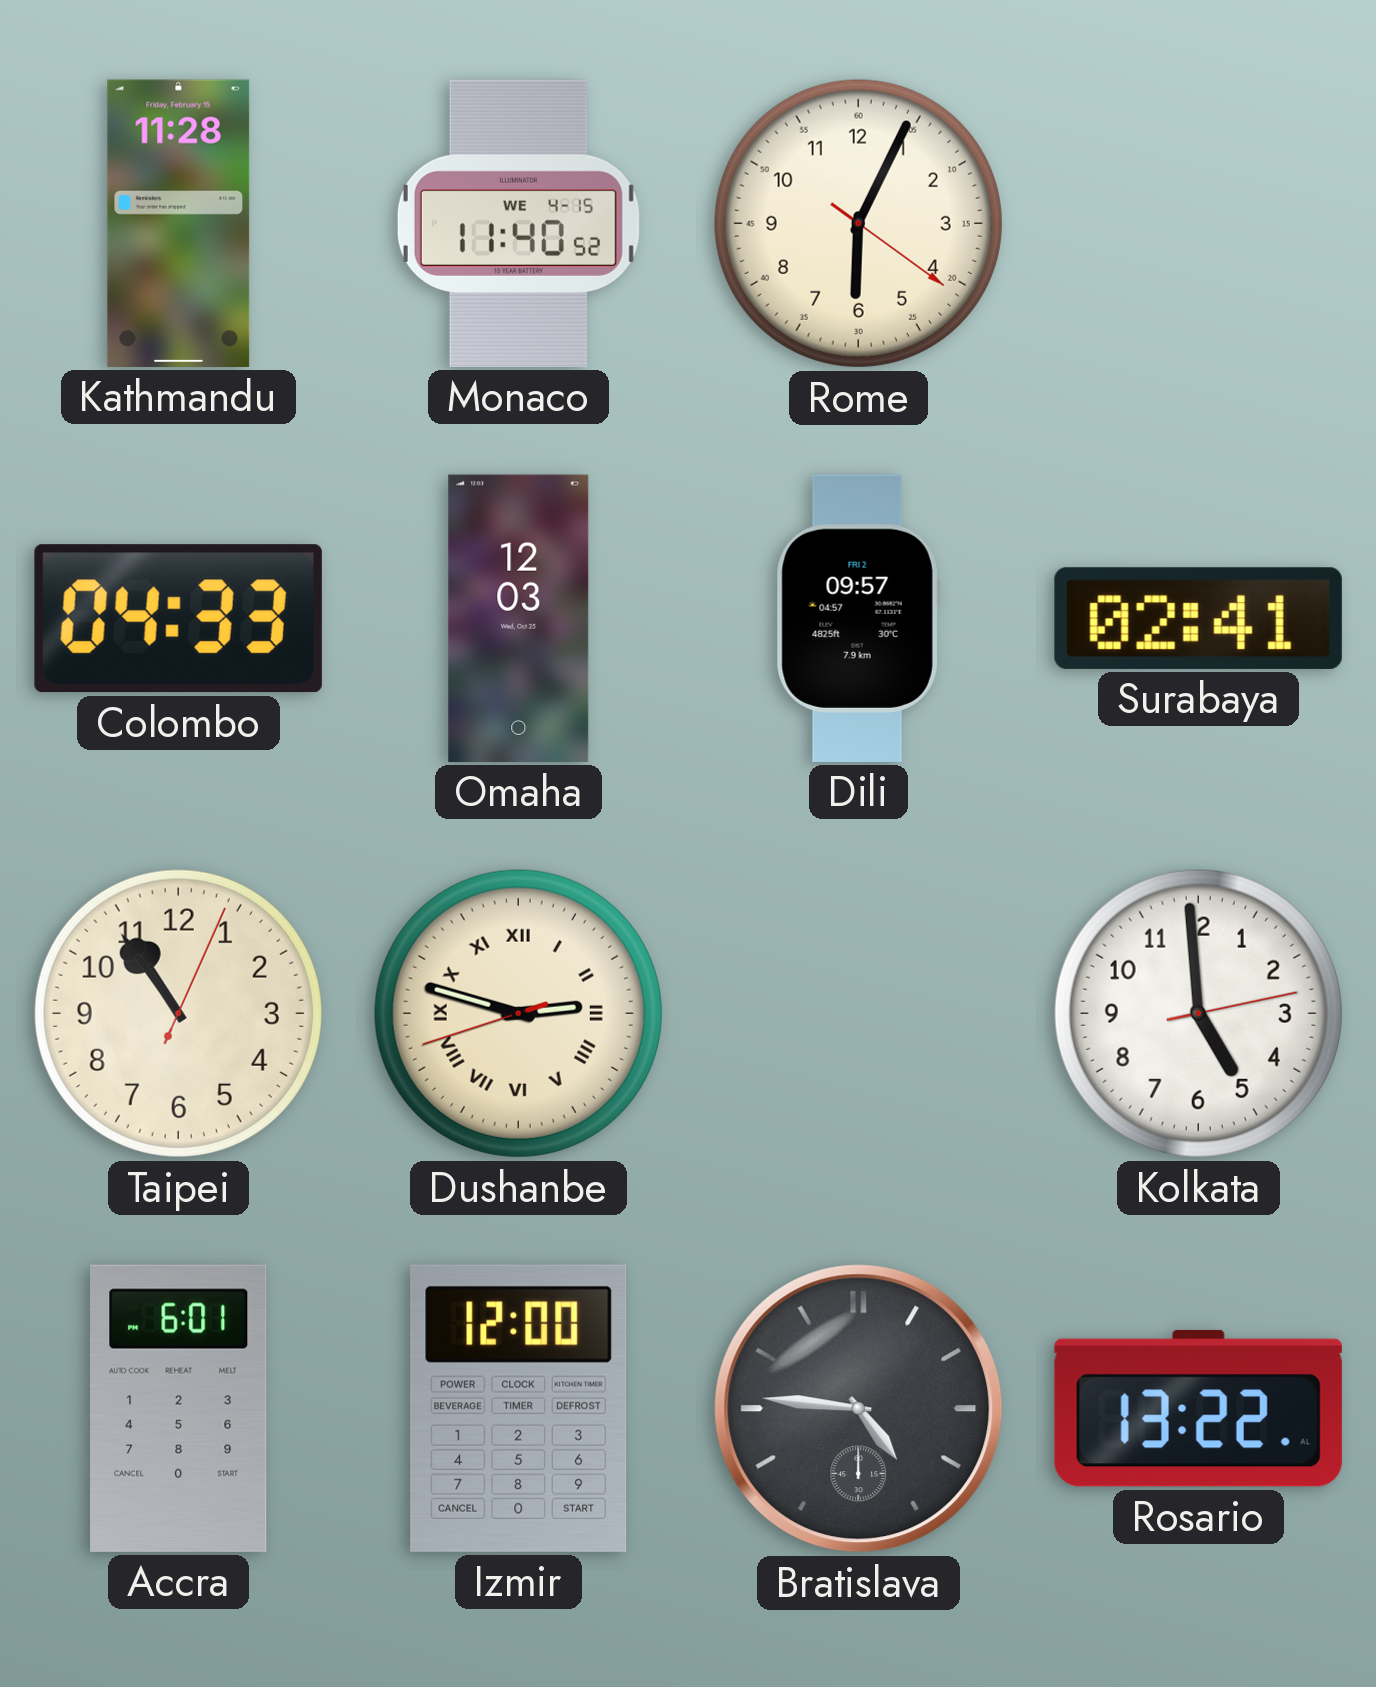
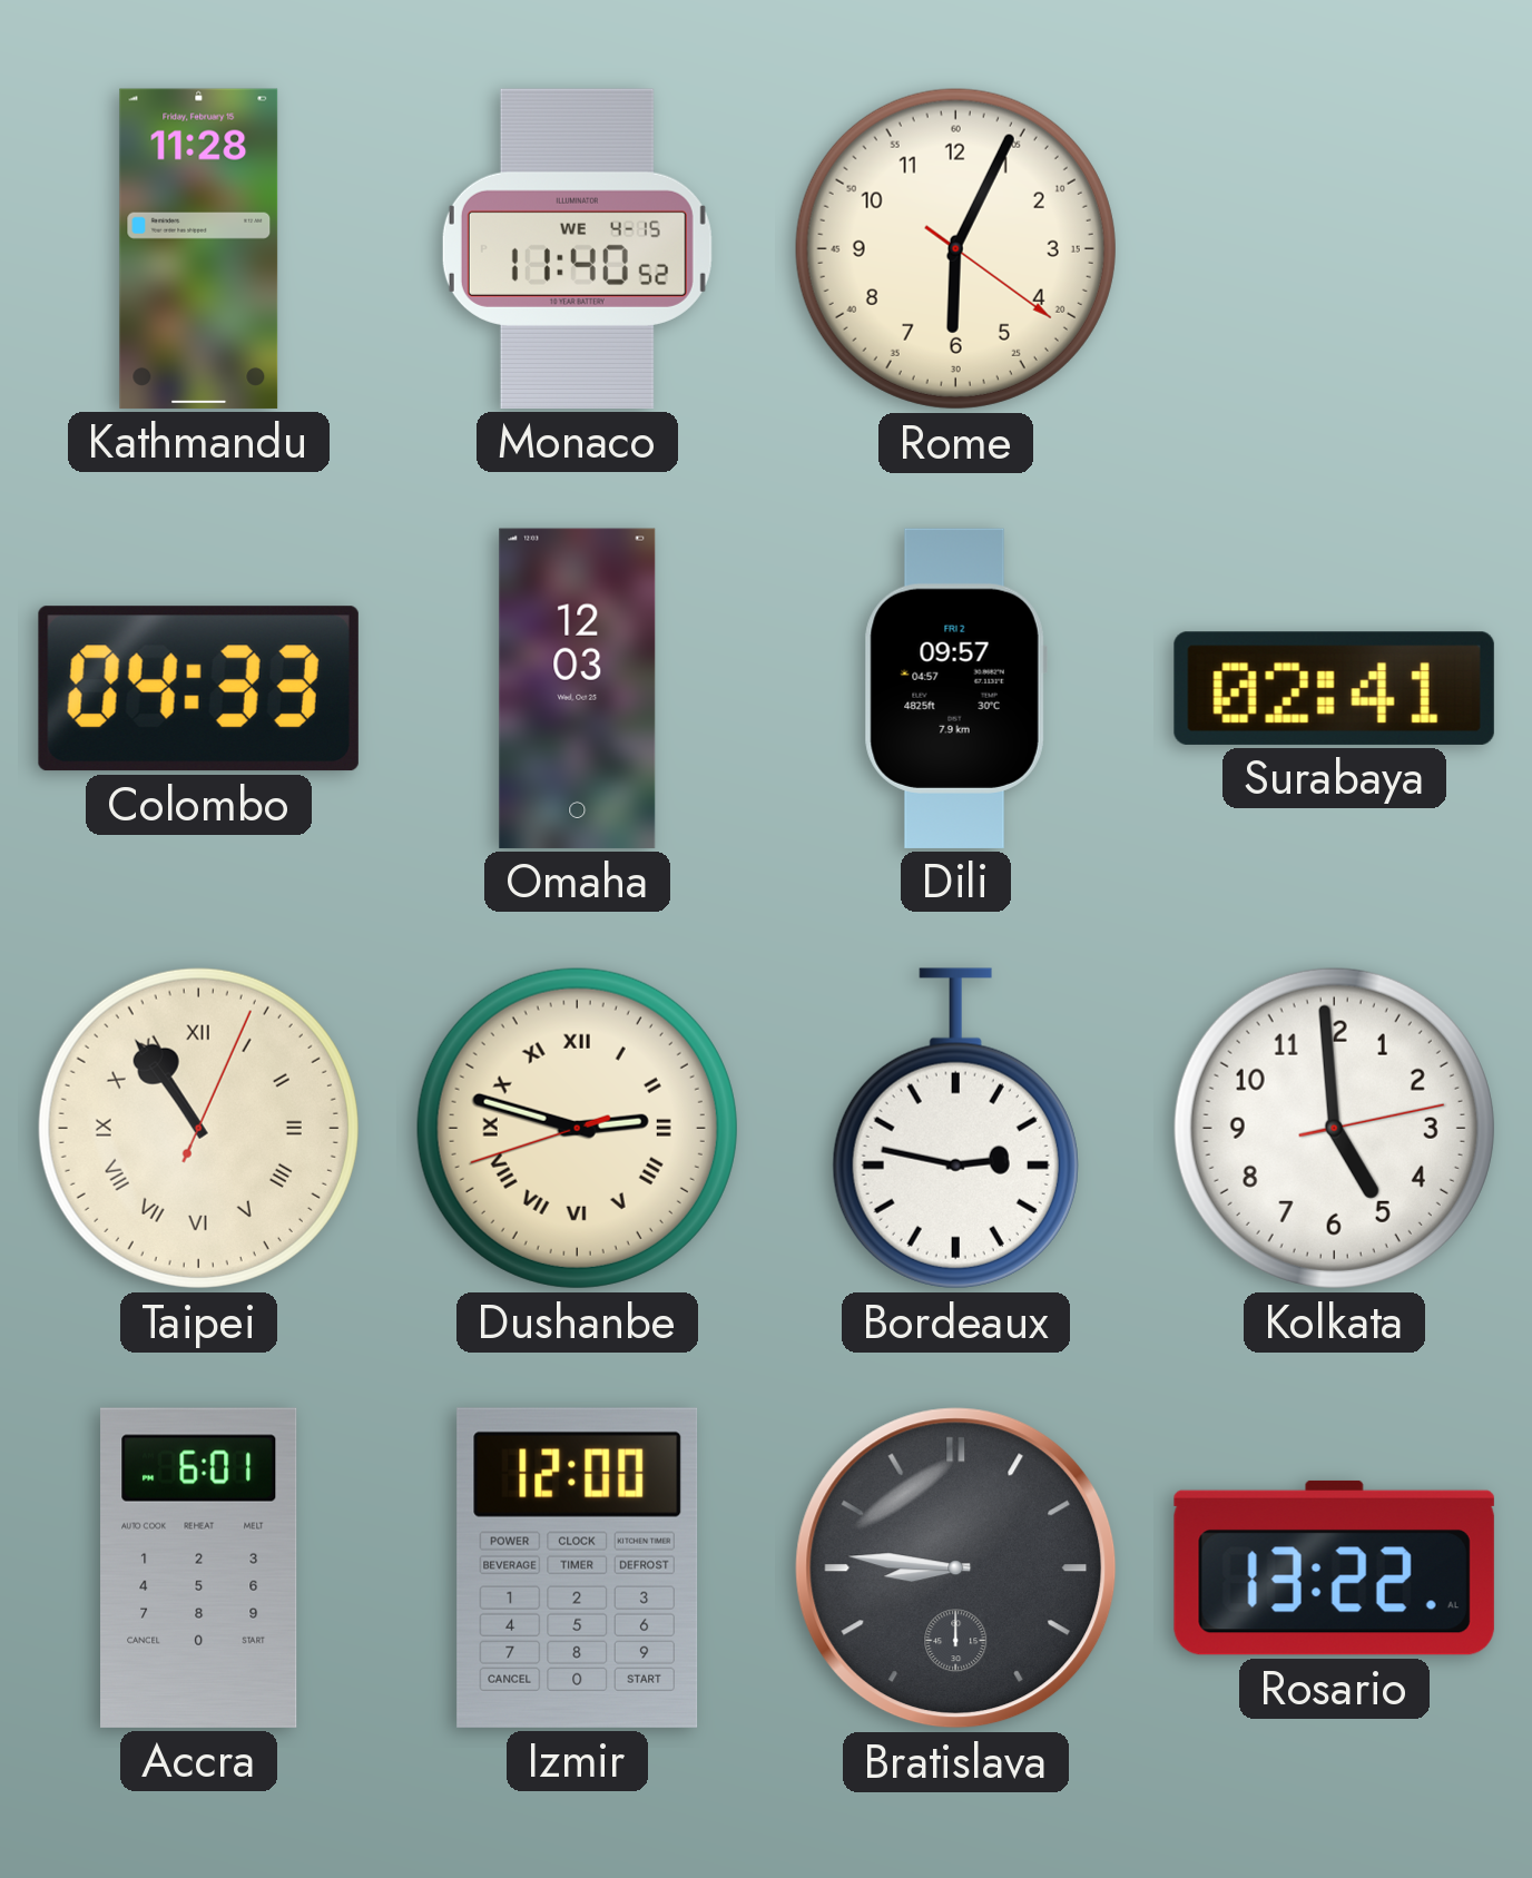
Taipei numerals: Arabic -> Roman
Bordeaux: none -> 2:47
Bratislava: 4:46 -> 8:46
